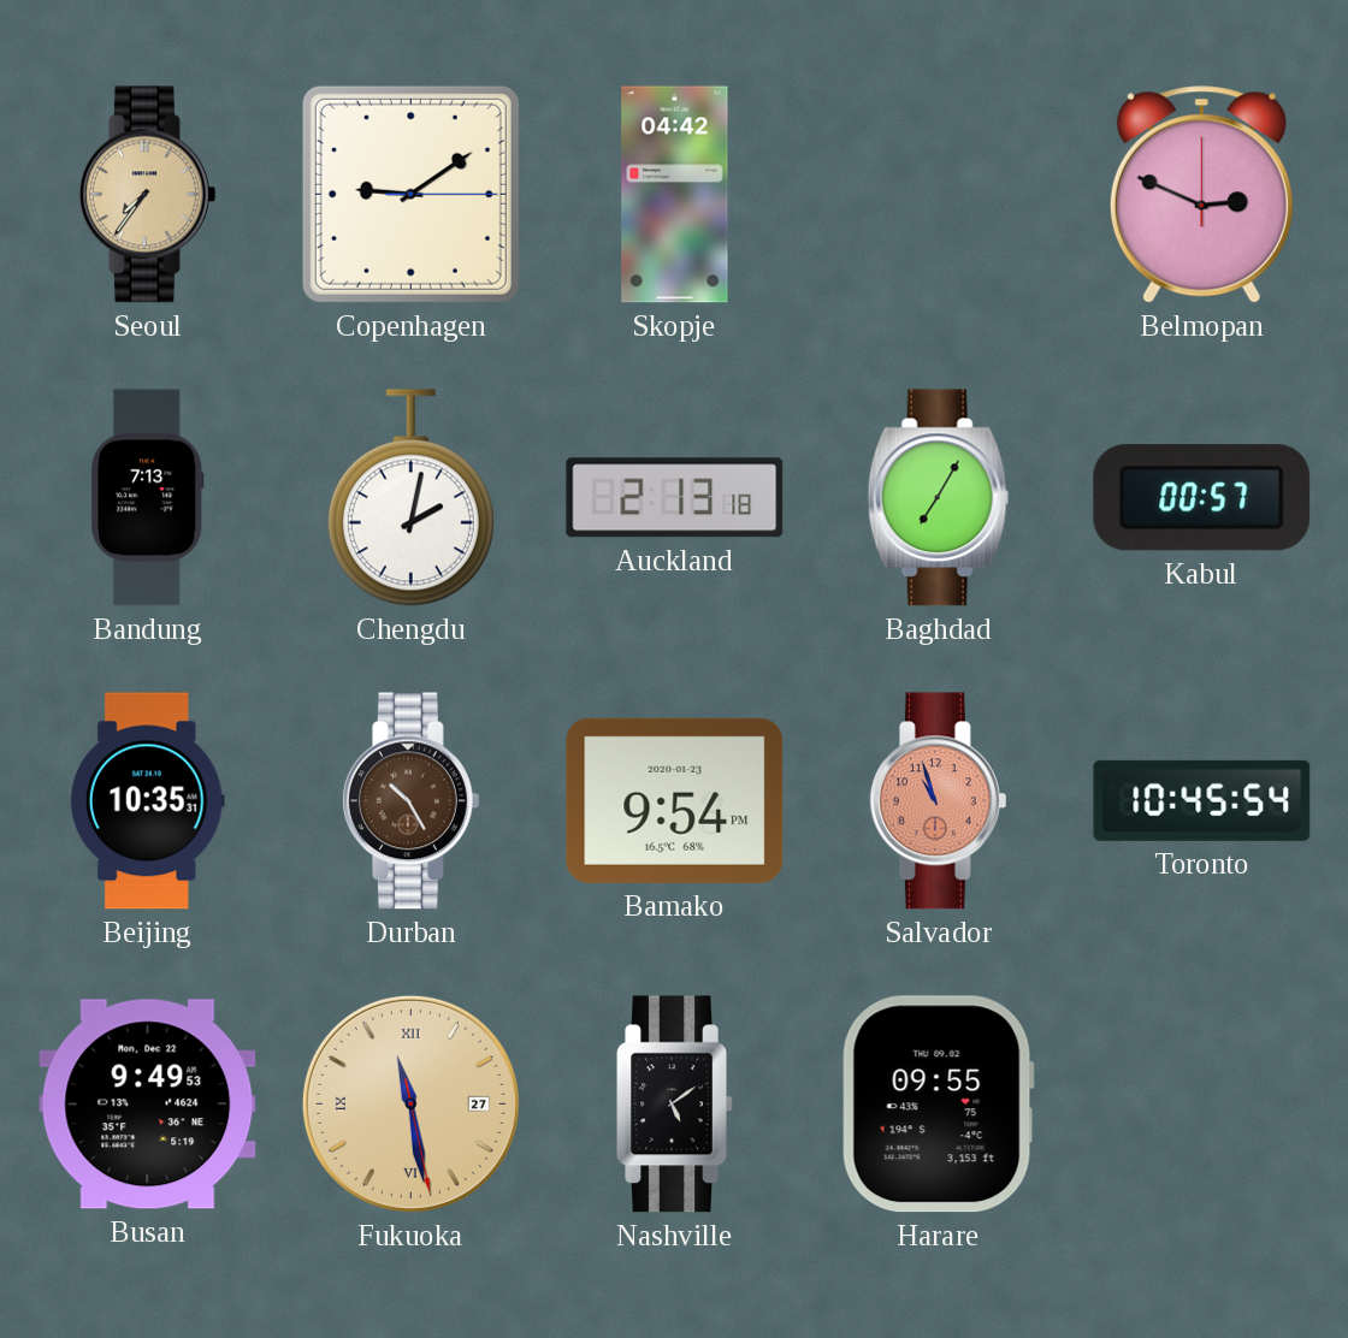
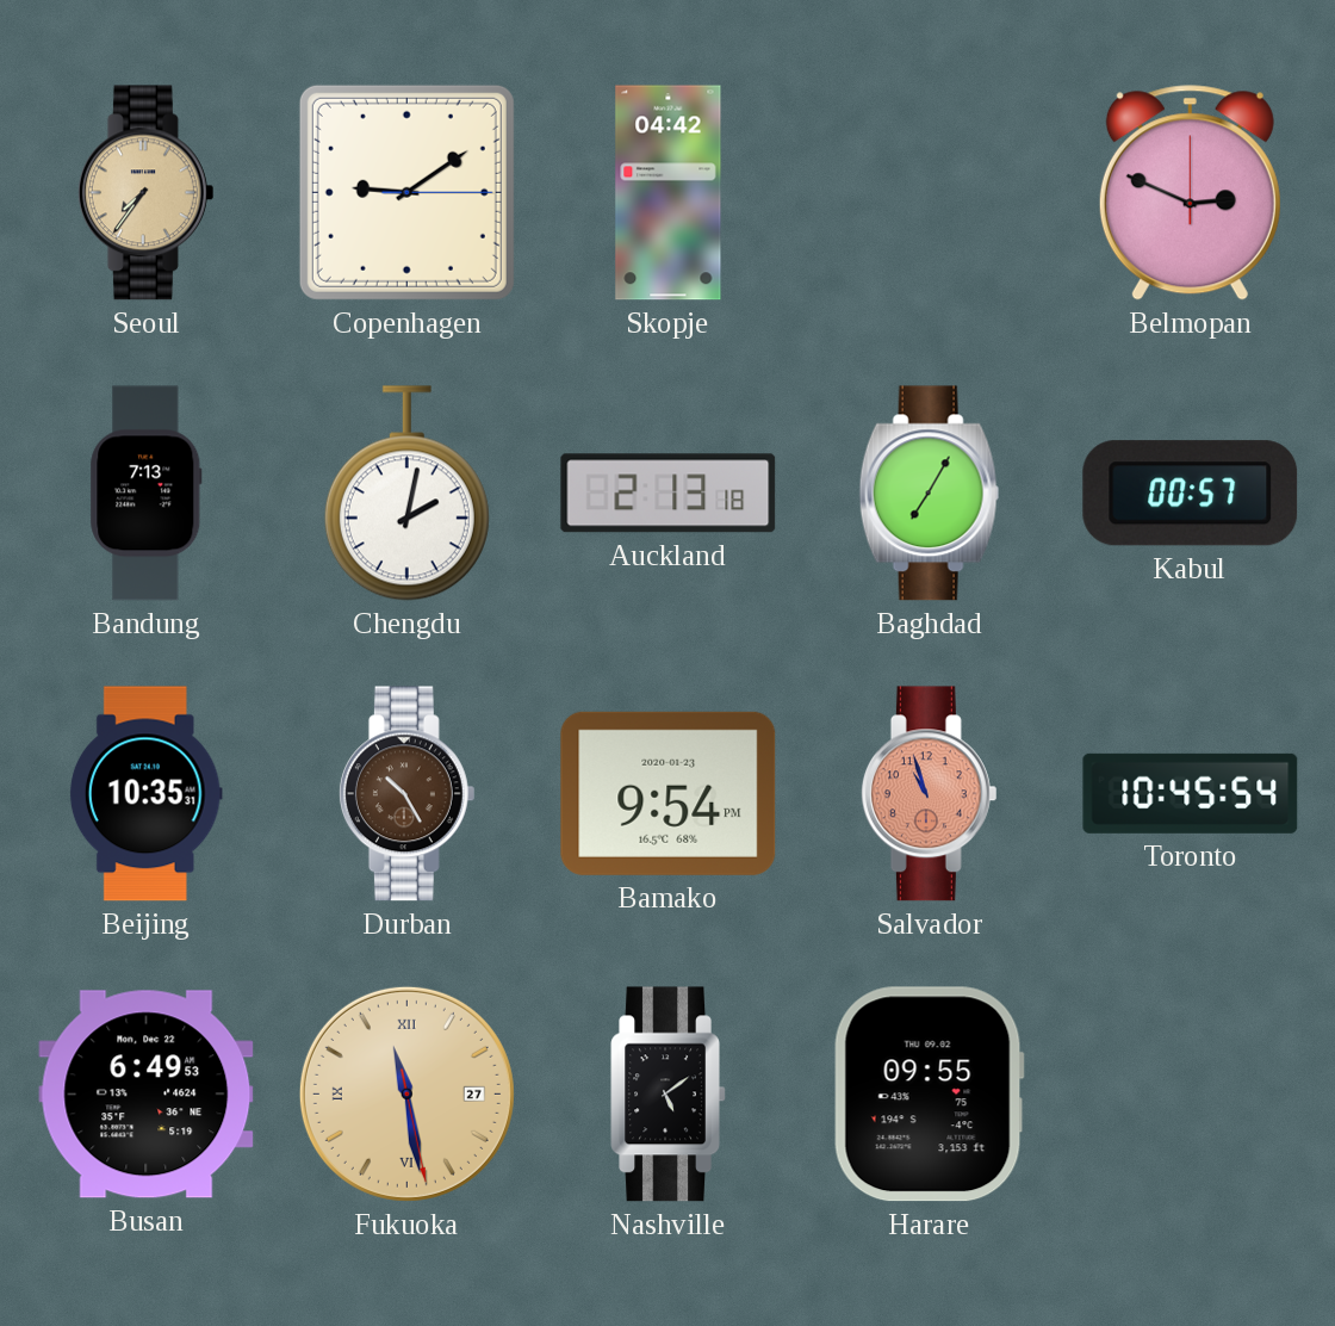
Busan: 9:49 -> 6:49
